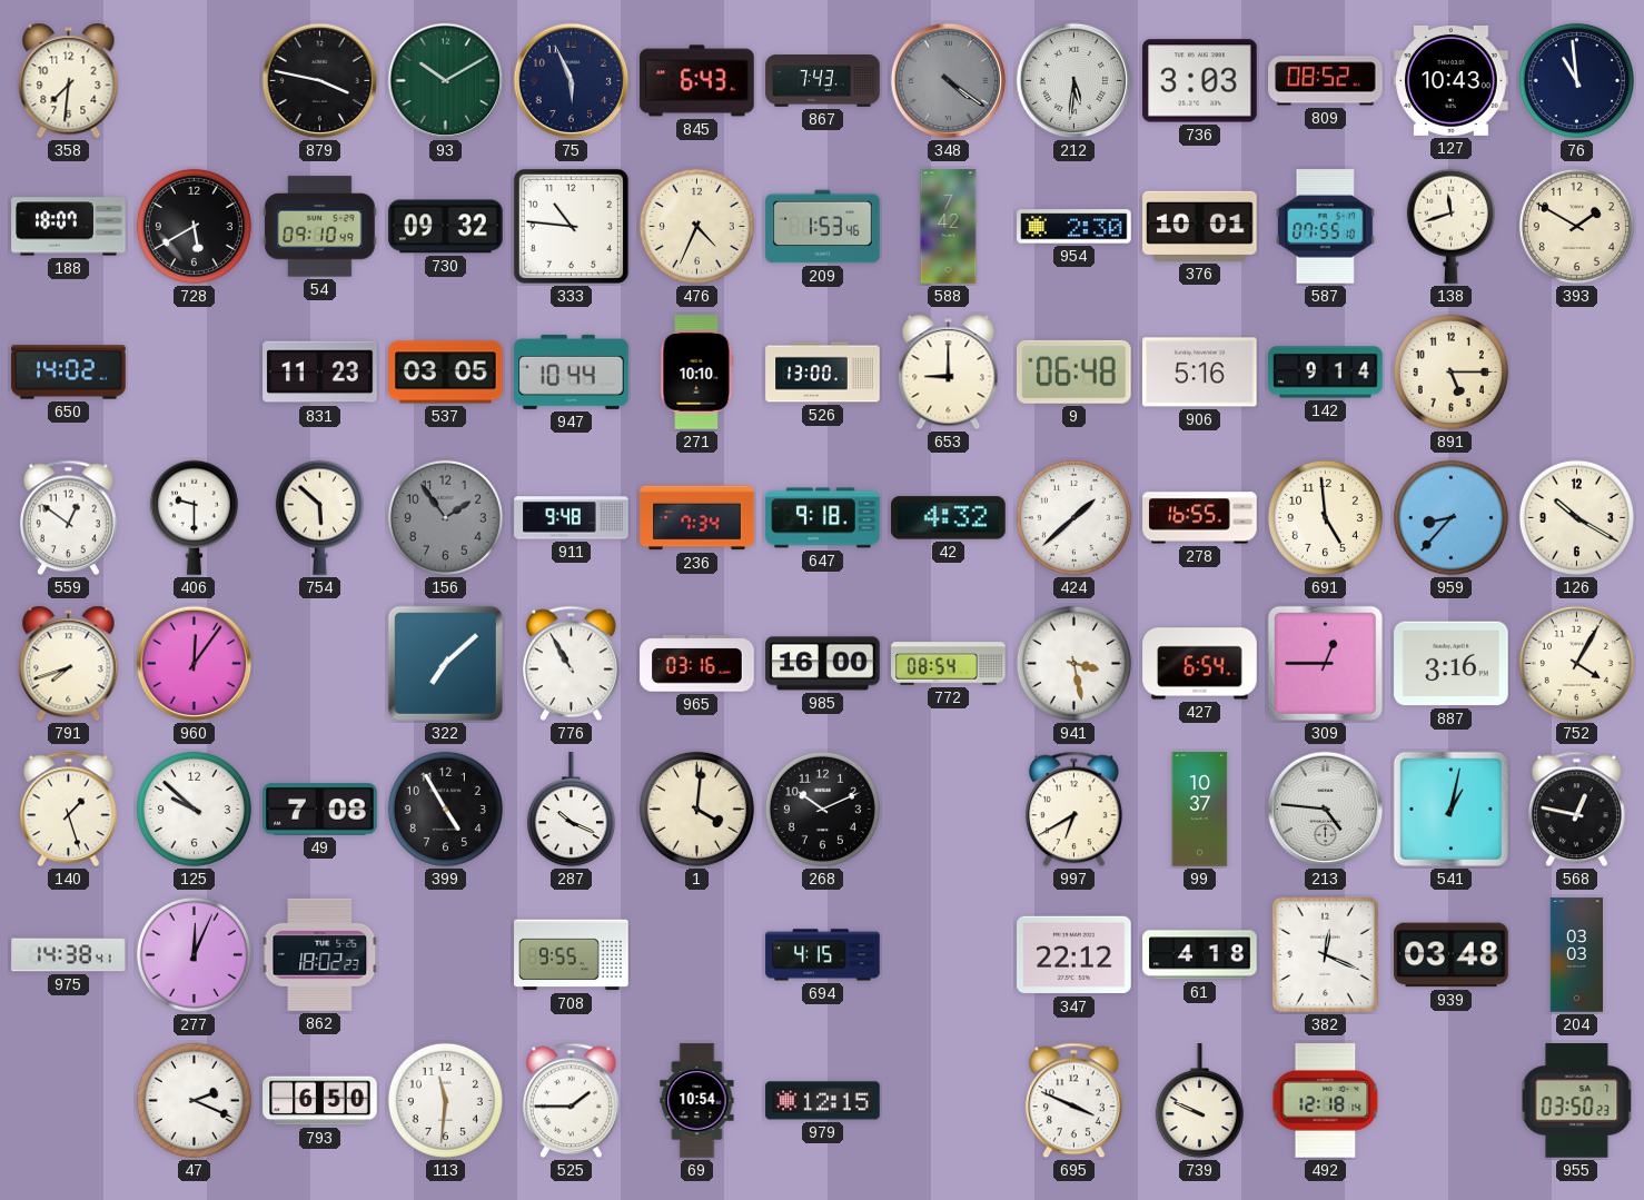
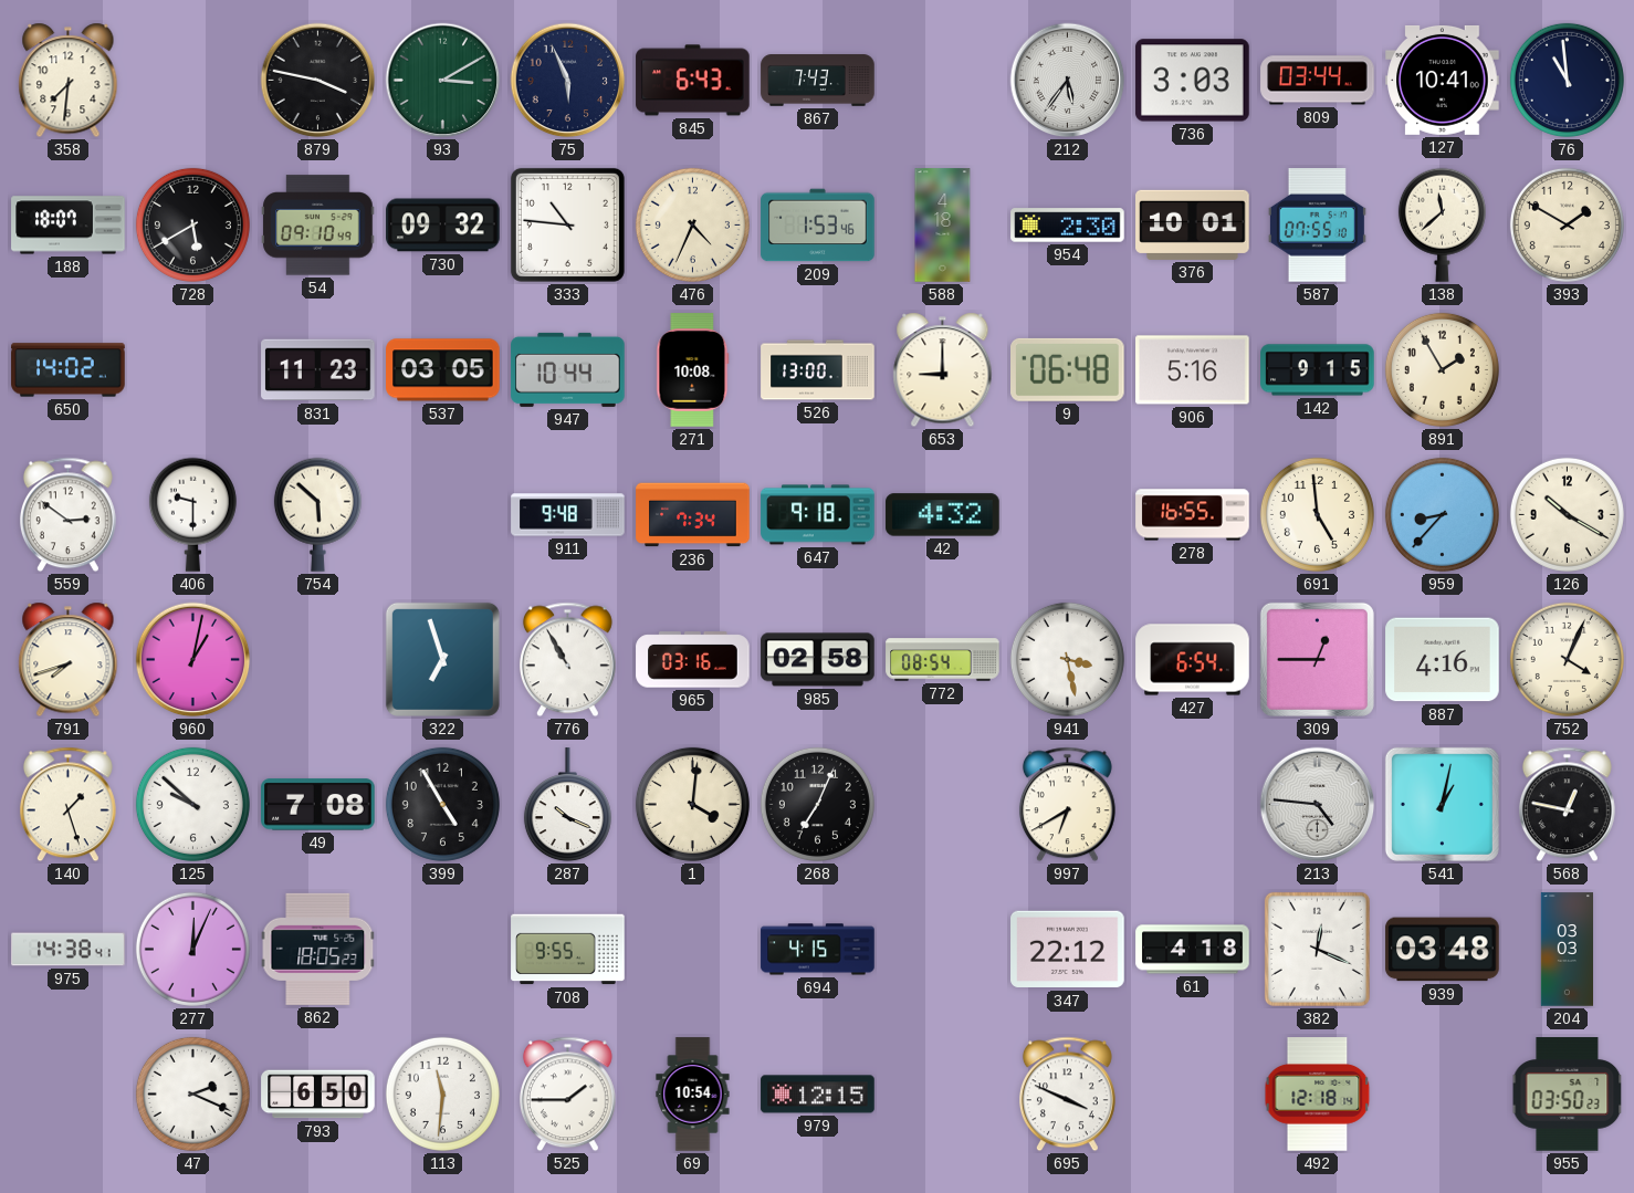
93: 10:10 -> 3:10
348: 4:21 -> none
212: 5:31 -> 5:36
809: 08:52 -> 03:44
127: 10:43 -> 10:41
588: 7:42 -> 4:18
138: 11:42 -> 11:38
271: 10:10 -> 10:08
142: 9:14 -> 9:15
891: 5:15 -> 1:55
559: 12:51 -> 2:51
156: 1:54 -> none
424: 1:38 -> none
960: 12:06 -> 1:02
322: 7:08 -> 6:57
985: 16:00 -> 02:58
887: 3:16 -> 4:16
752: 4:05 -> 4:04
268: 10:11 -> 7:04
99: 10:37 -> none
862: 18:02 -> 18:05
739: 9:49 -> none
